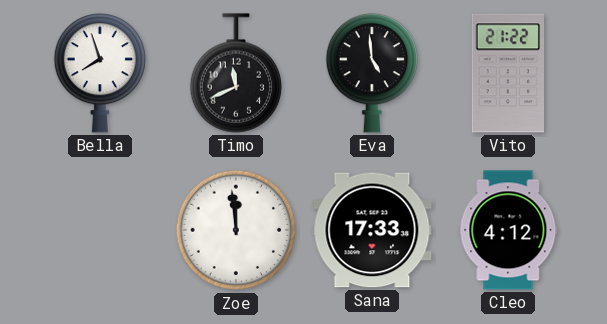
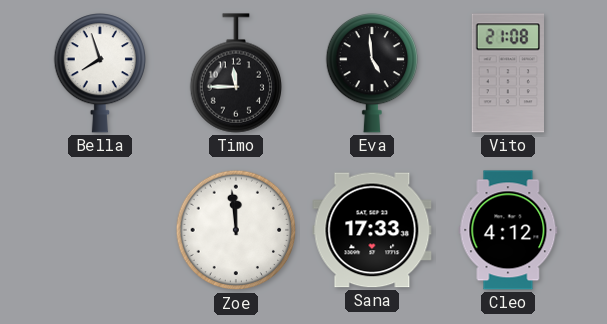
Timo: 11:41 -> 11:45
Vito: 21:22 -> 21:08
